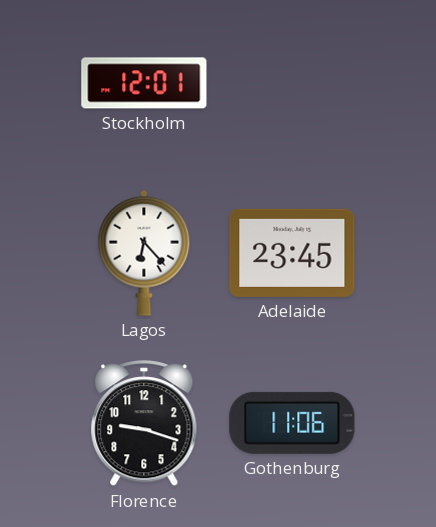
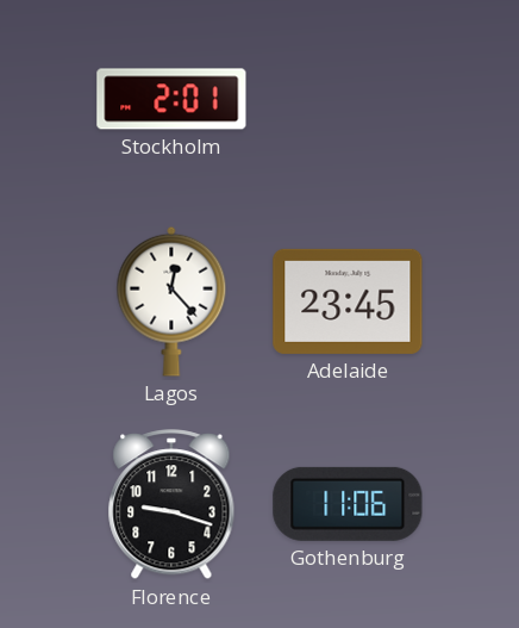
Stockholm: 12:01 -> 2:01
Lagos: 6:23 -> 12:23
